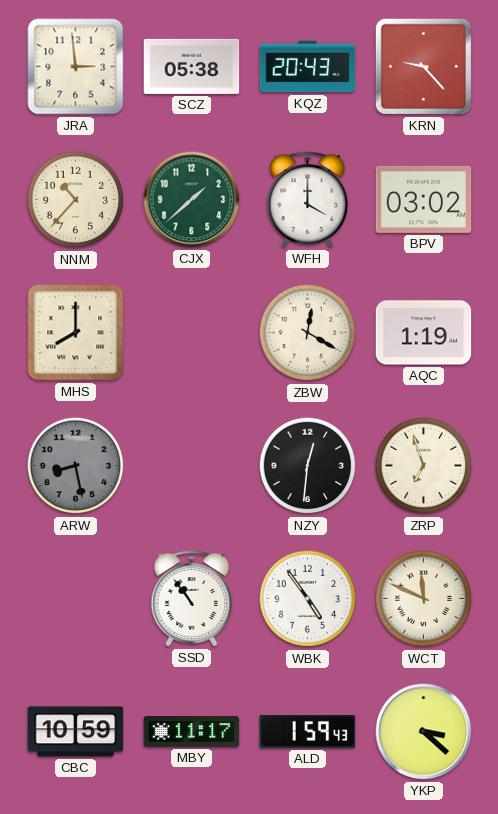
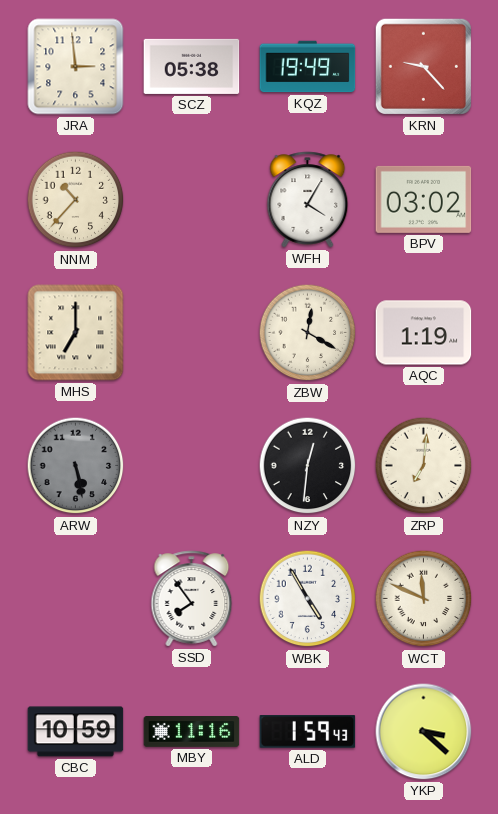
KQZ: 20:43 -> 19:49
CJX: 1:38 -> none
WFH: 4:00 -> 4:05
MHS: 8:00 -> 7:00
ARW: 8:28 -> 5:28
ZRP: 6:57 -> 7:01
SSD: 10:54 -> 7:54
WBK: 4:54 -> 4:55
MBY: 11:17 -> 11:16
